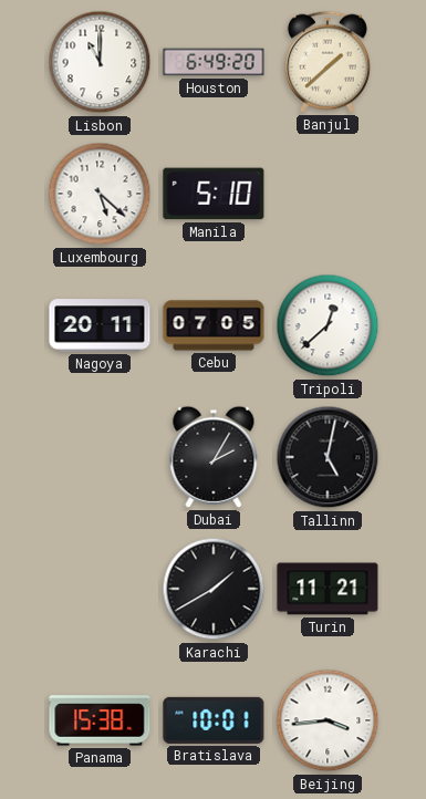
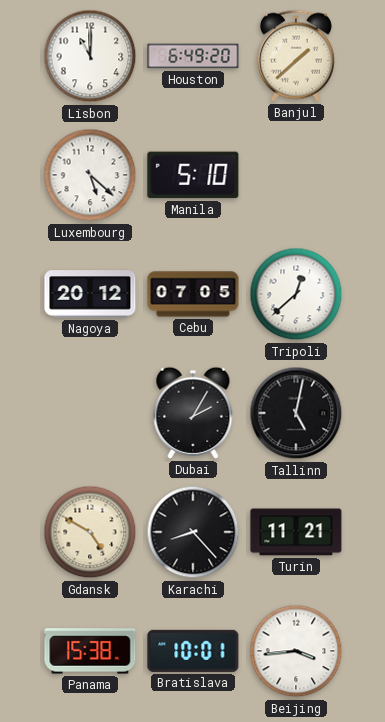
Nagoya: 20:11 -> 20:12
Gdansk: none -> 4:50
Karachi: 1:40 -> 8:23
